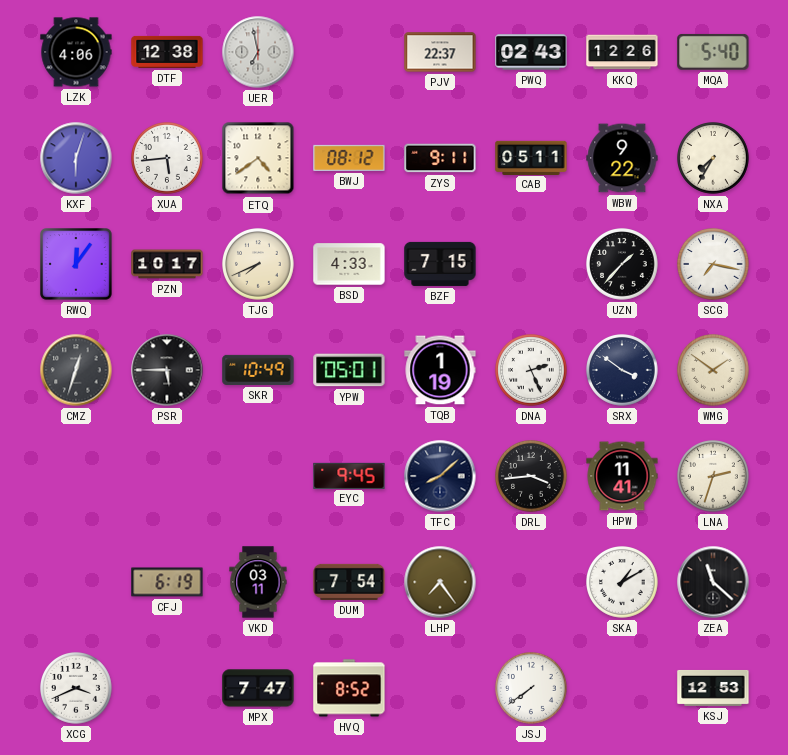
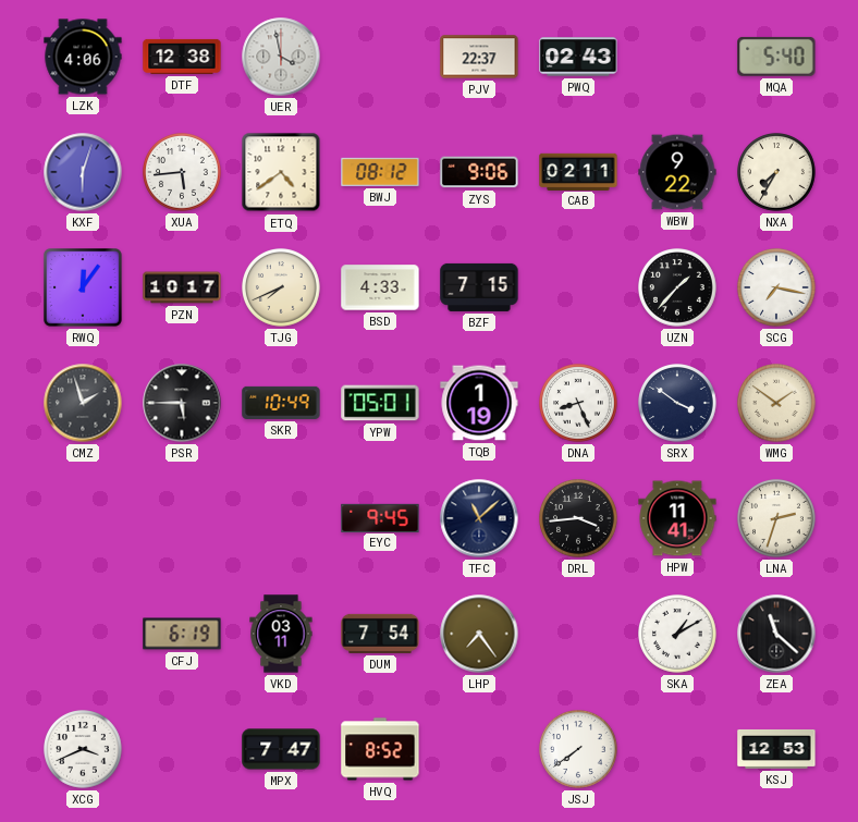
UER: 6:58 -> 3:58
KKQ: 12:26 -> none
ZYS: 9:11 -> 9:06
CAB: 05:11 -> 02:11
CMZ: 12:33 -> 1:57
DNA: 2:26 -> 8:26
TFC: 8:08 -> 11:08
